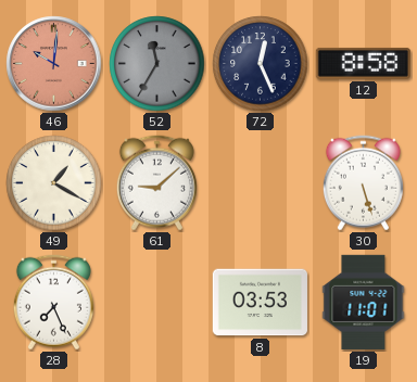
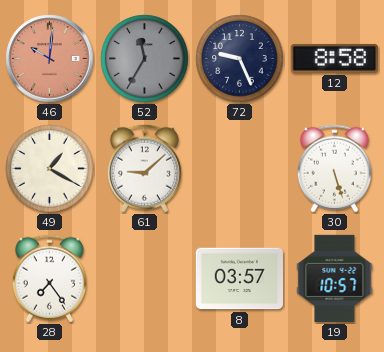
72: 12:26 -> 9:26
28: 7:26 -> 7:24
8: 03:53 -> 03:57
19: 11:01 -> 10:57
